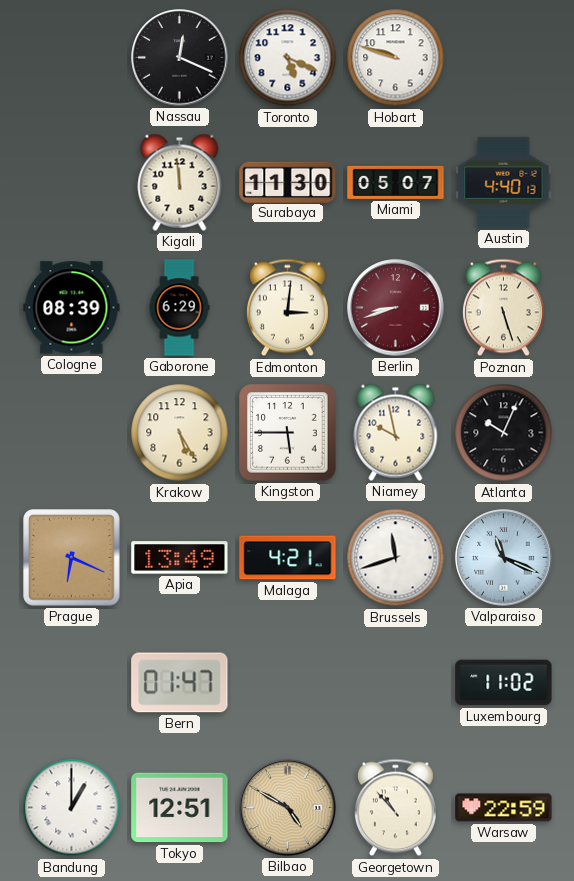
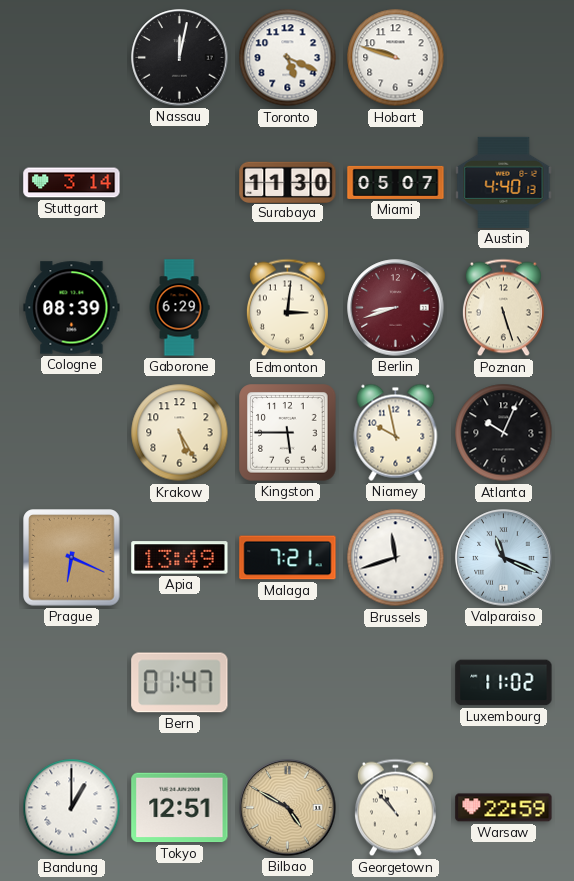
Nassau: 12:19 -> 12:02
Stuttgart: none -> 3:14
Kigali: 11:59 -> none
Malaga: 4:21 -> 7:21
